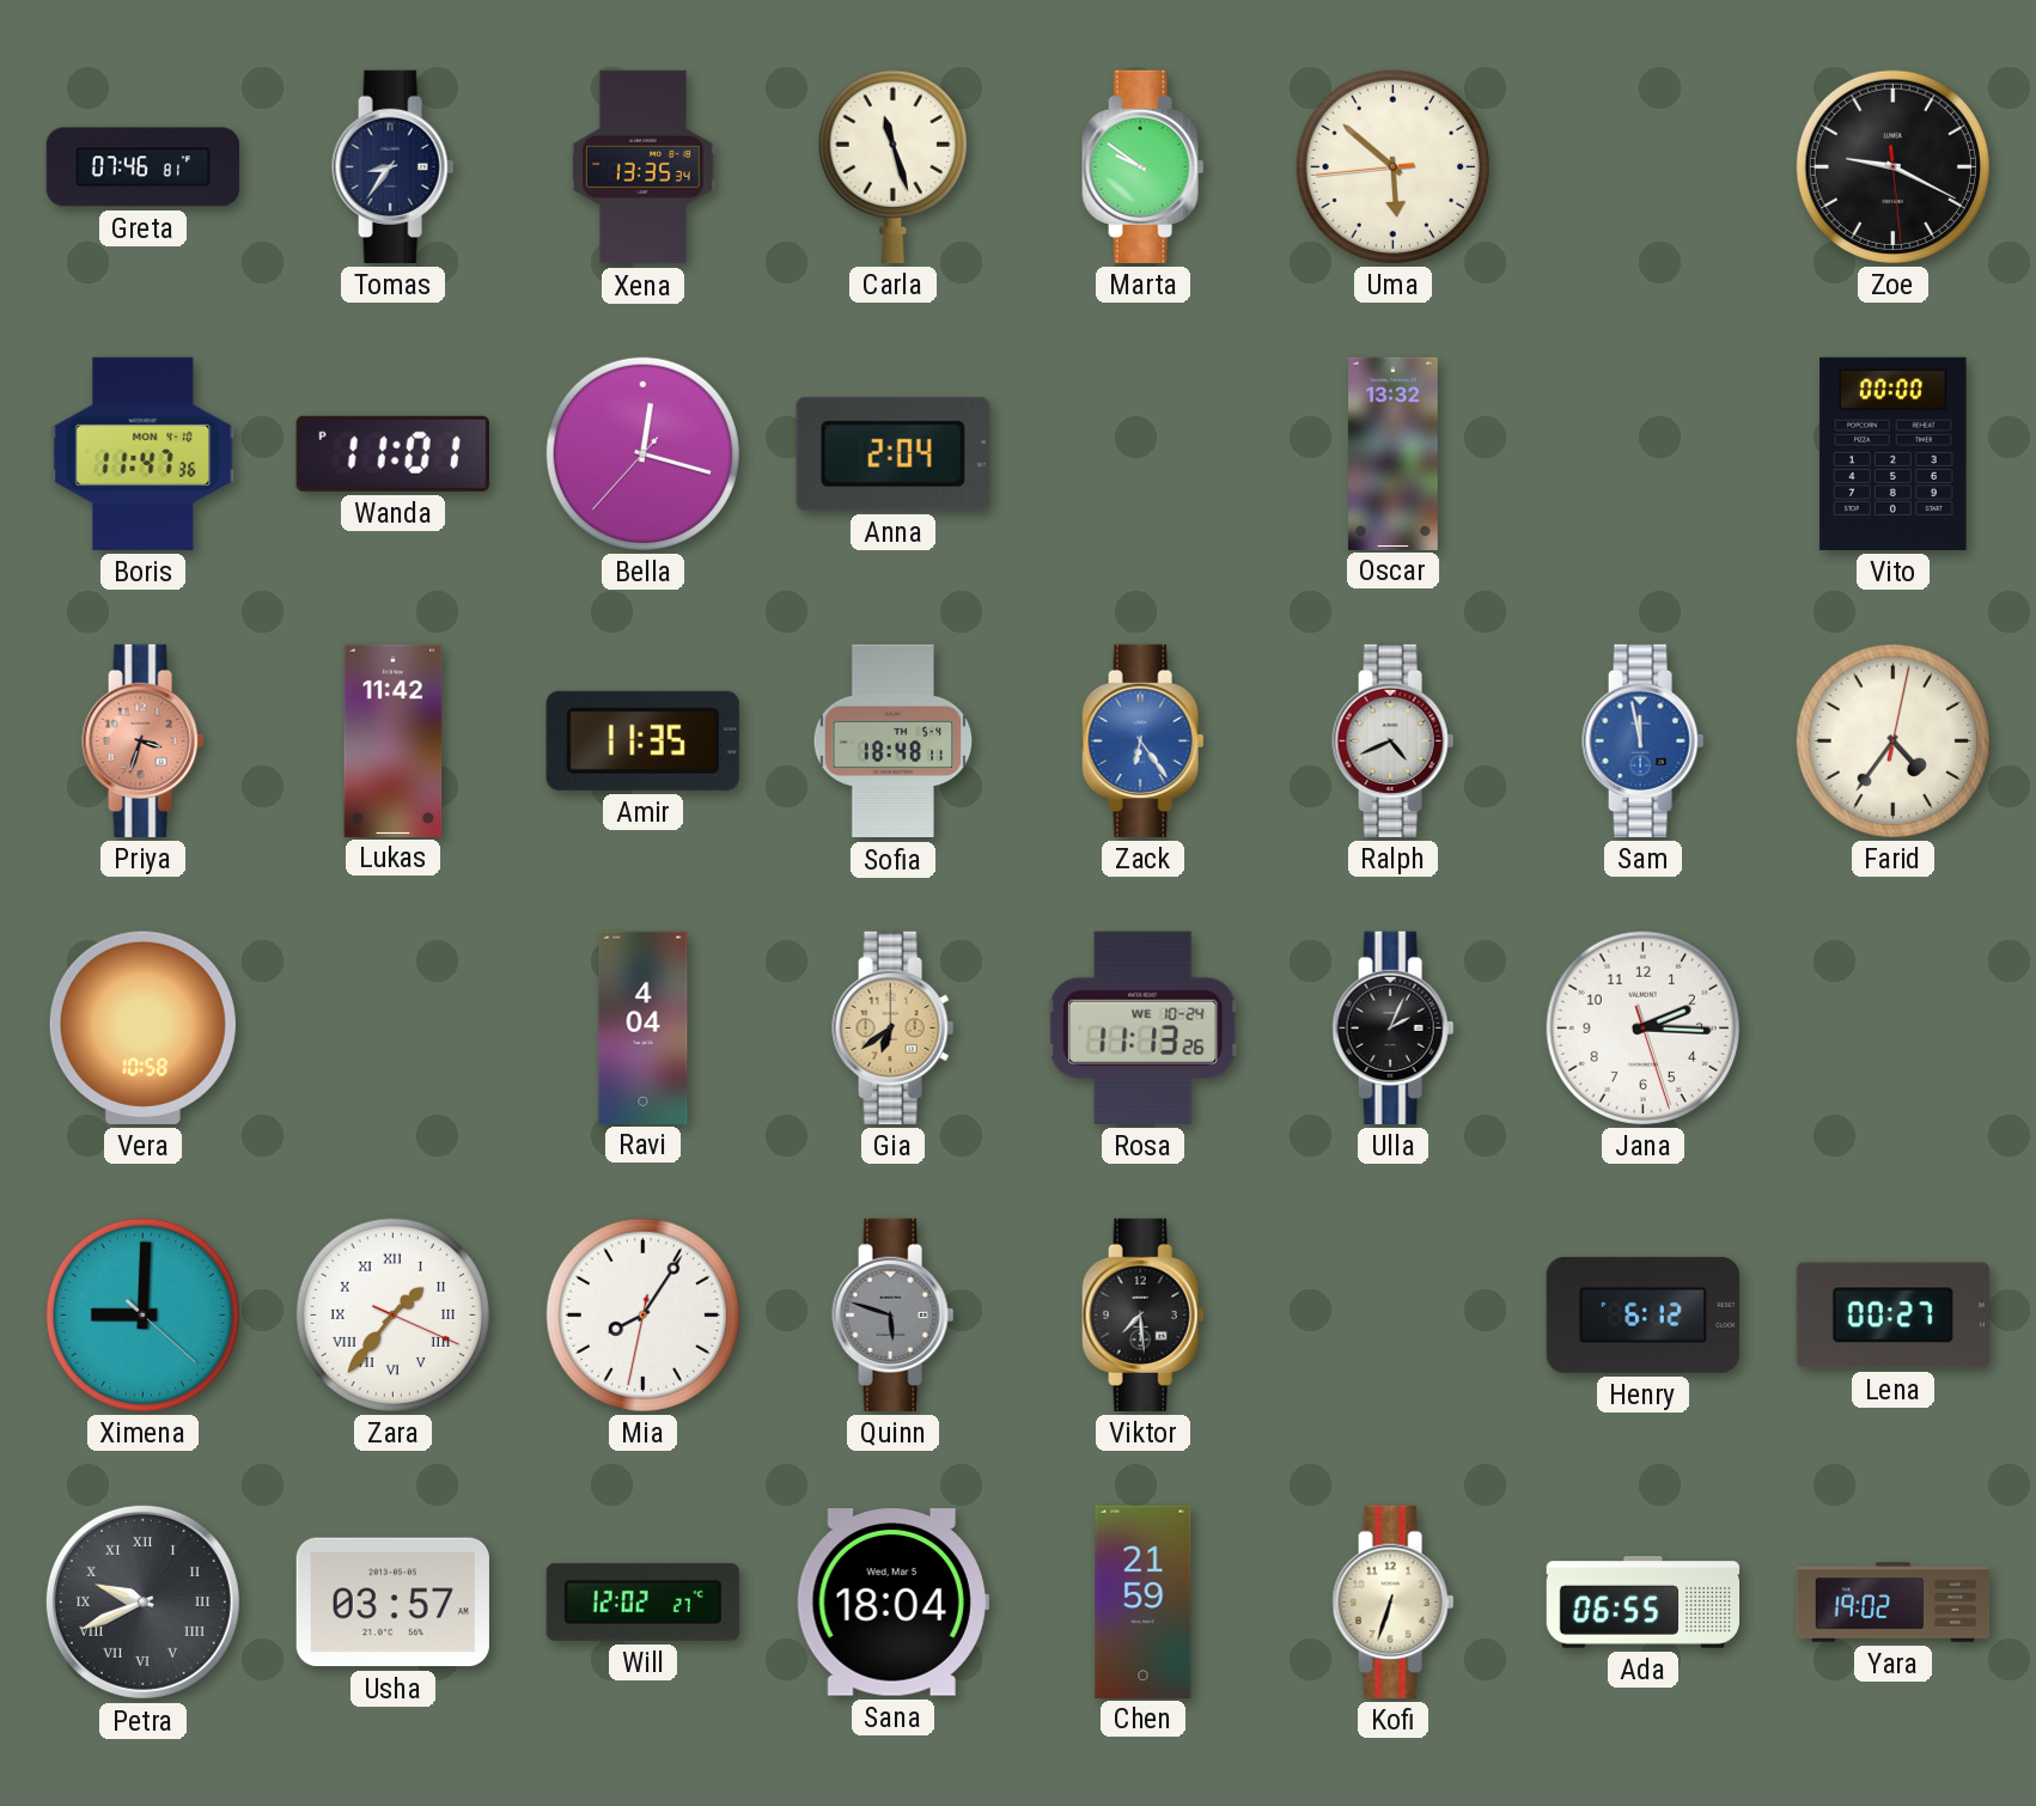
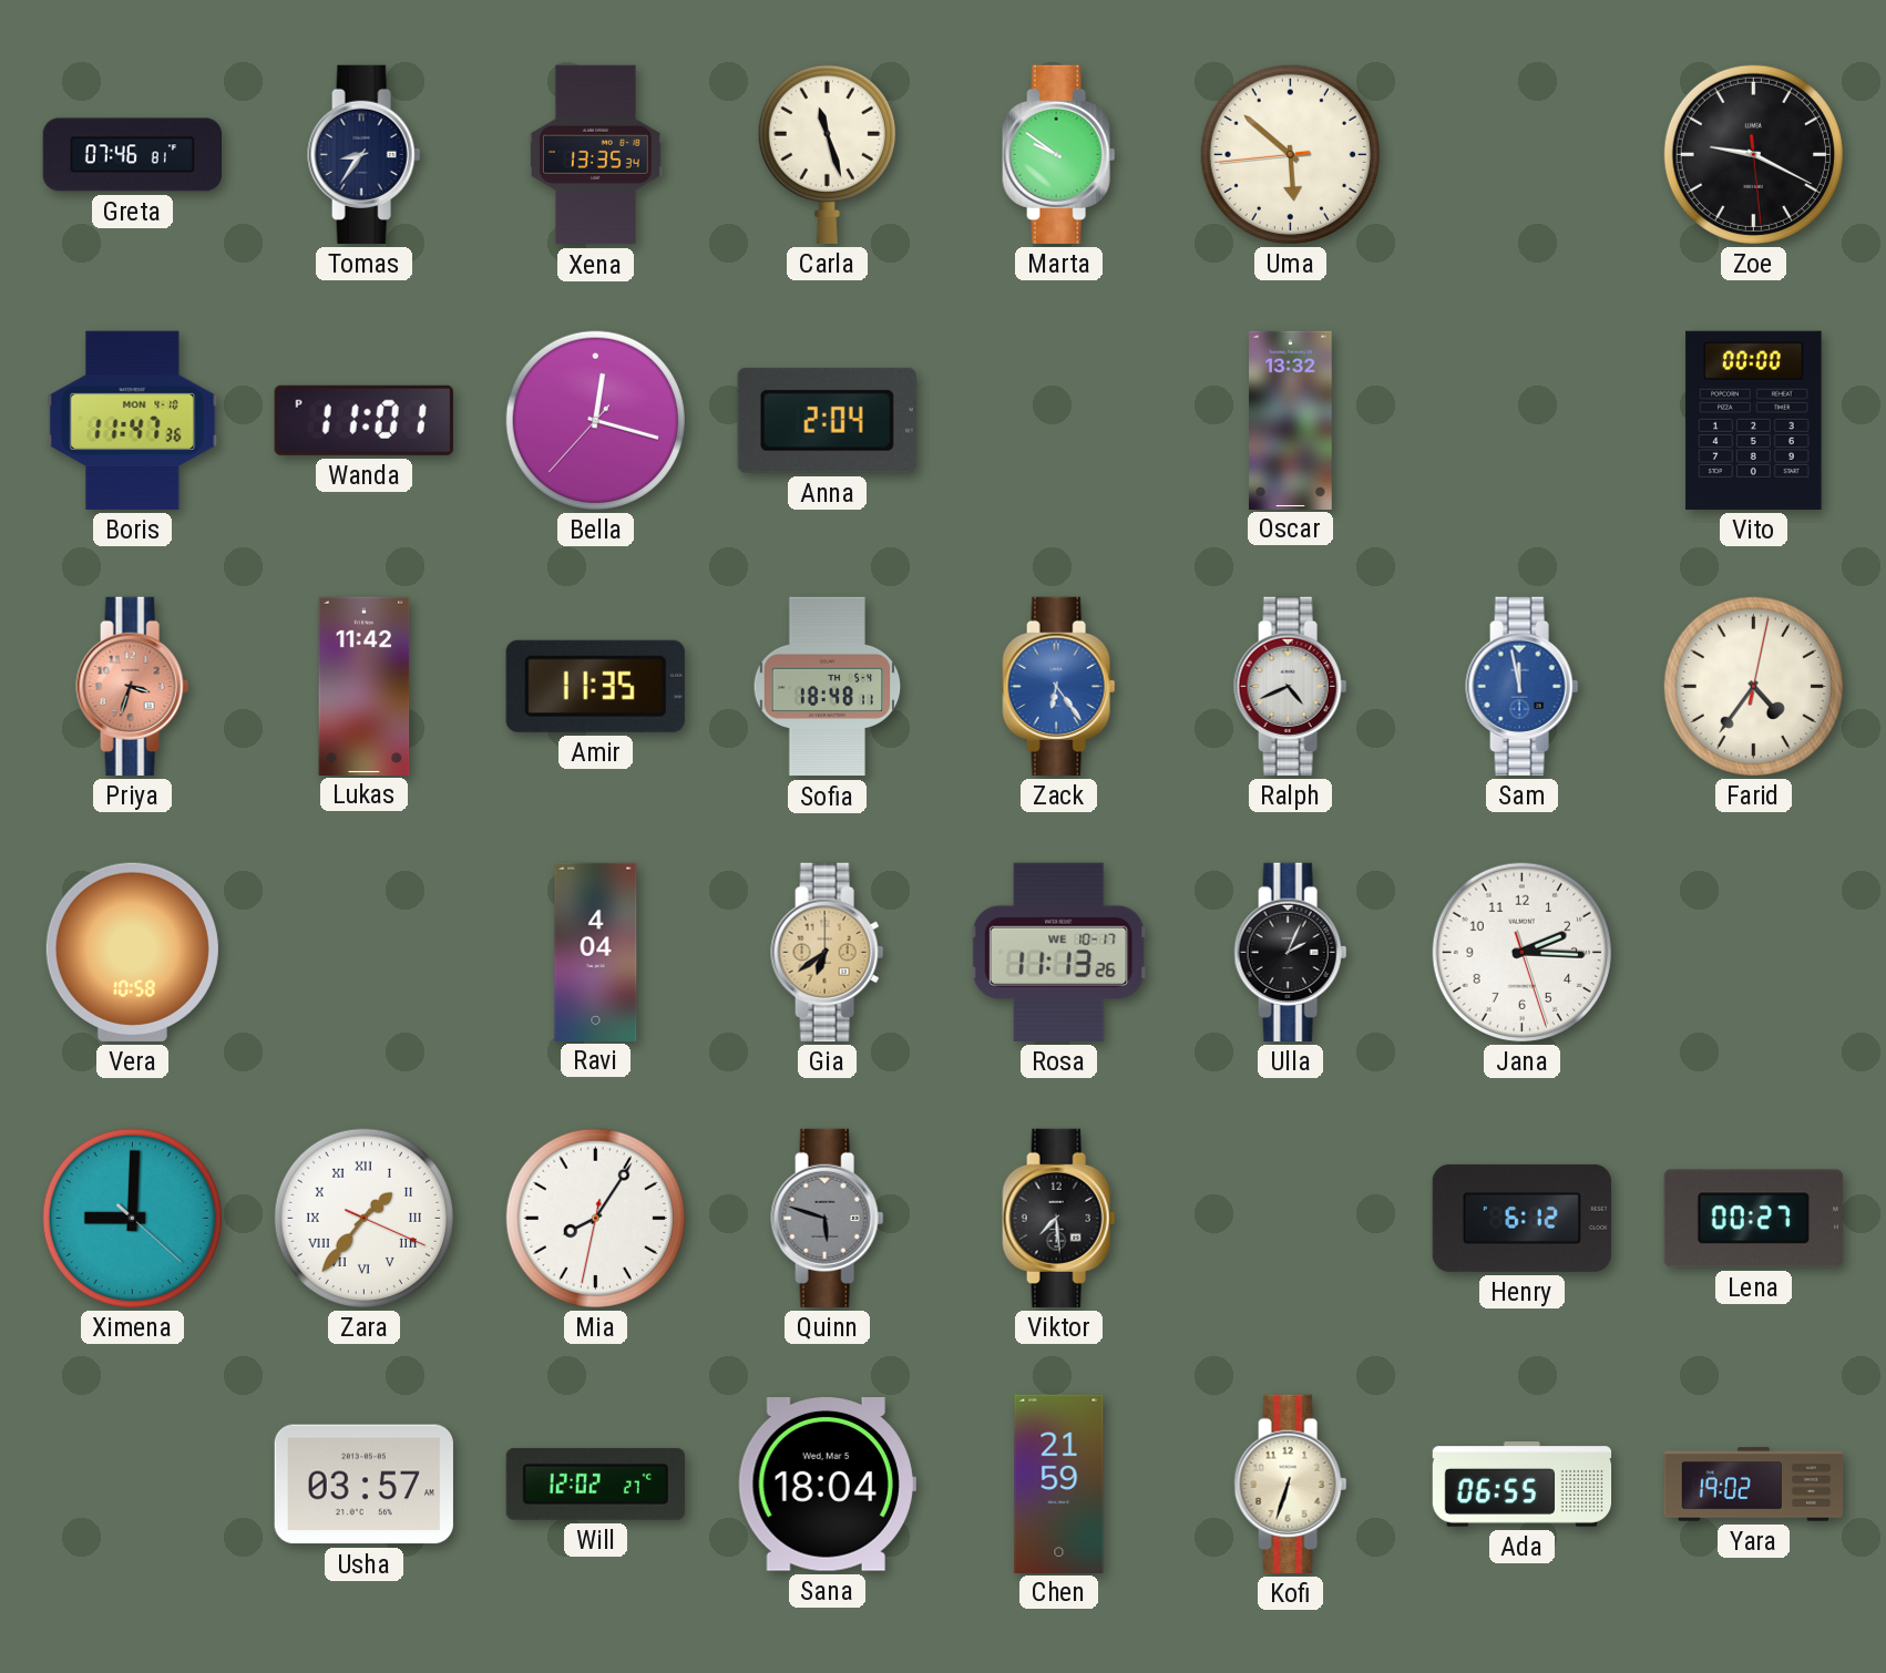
Rosa date: WE 10-24 -> WE 10-17
Petra: 9:41 -> none
